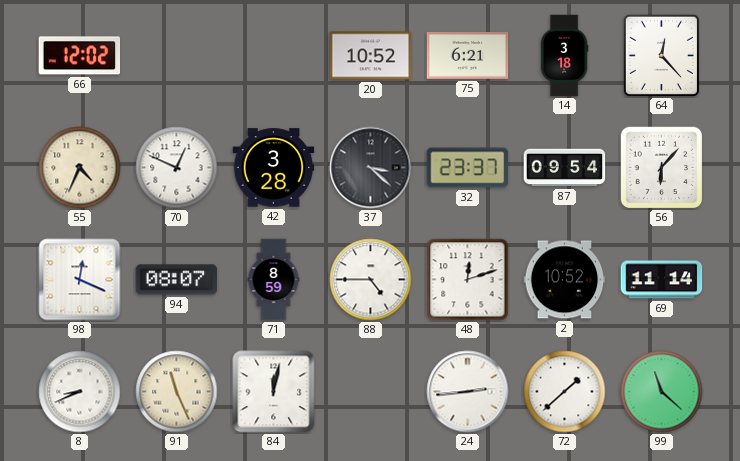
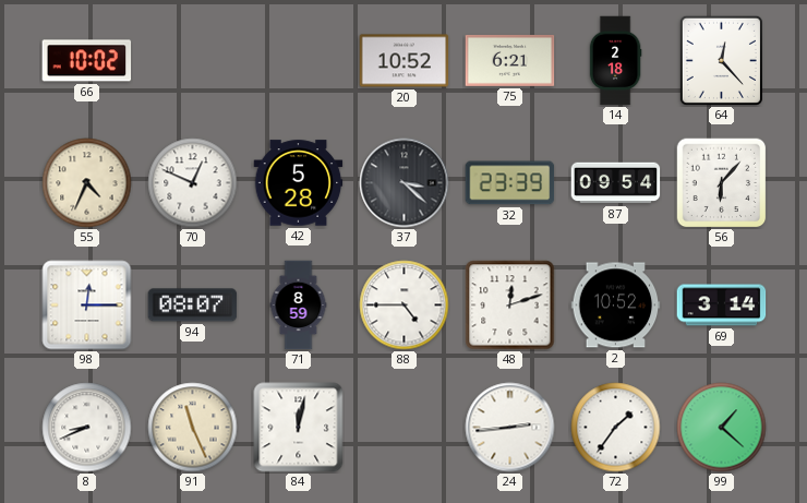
66: 12:02 -> 10:02
14: 3:18 -> 2:18
42: 3:28 -> 5:28
32: 23:37 -> 23:39
98: 12:19 -> 12:15
69: 11:14 -> 3:14
72: 1:38 -> 1:36
99: 11:22 -> 1:22
